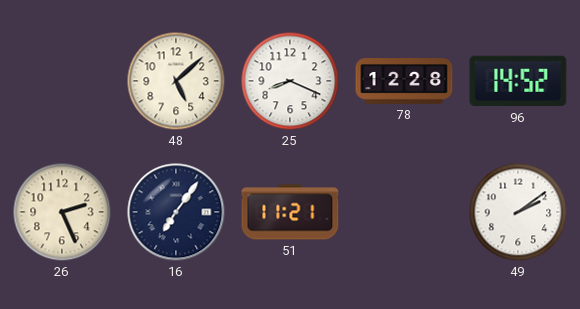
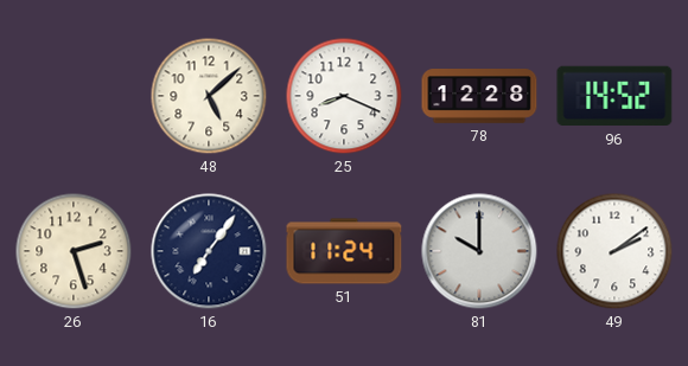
26: 2:26 -> 2:27
51: 11:21 -> 11:24
81: none -> 10:00
